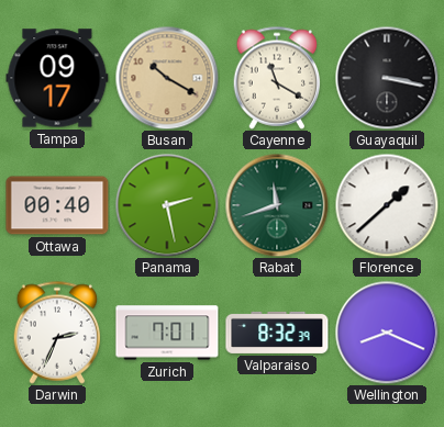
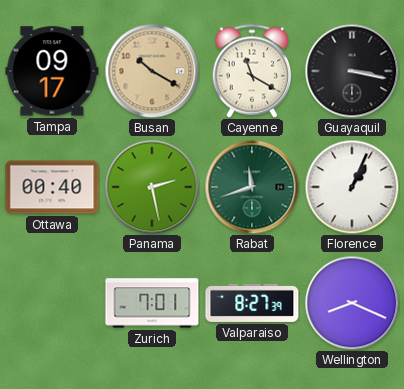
Florence: 1:38 -> 1:04
Darwin: 2:34 -> none
Valparaiso: 8:32 -> 8:27
